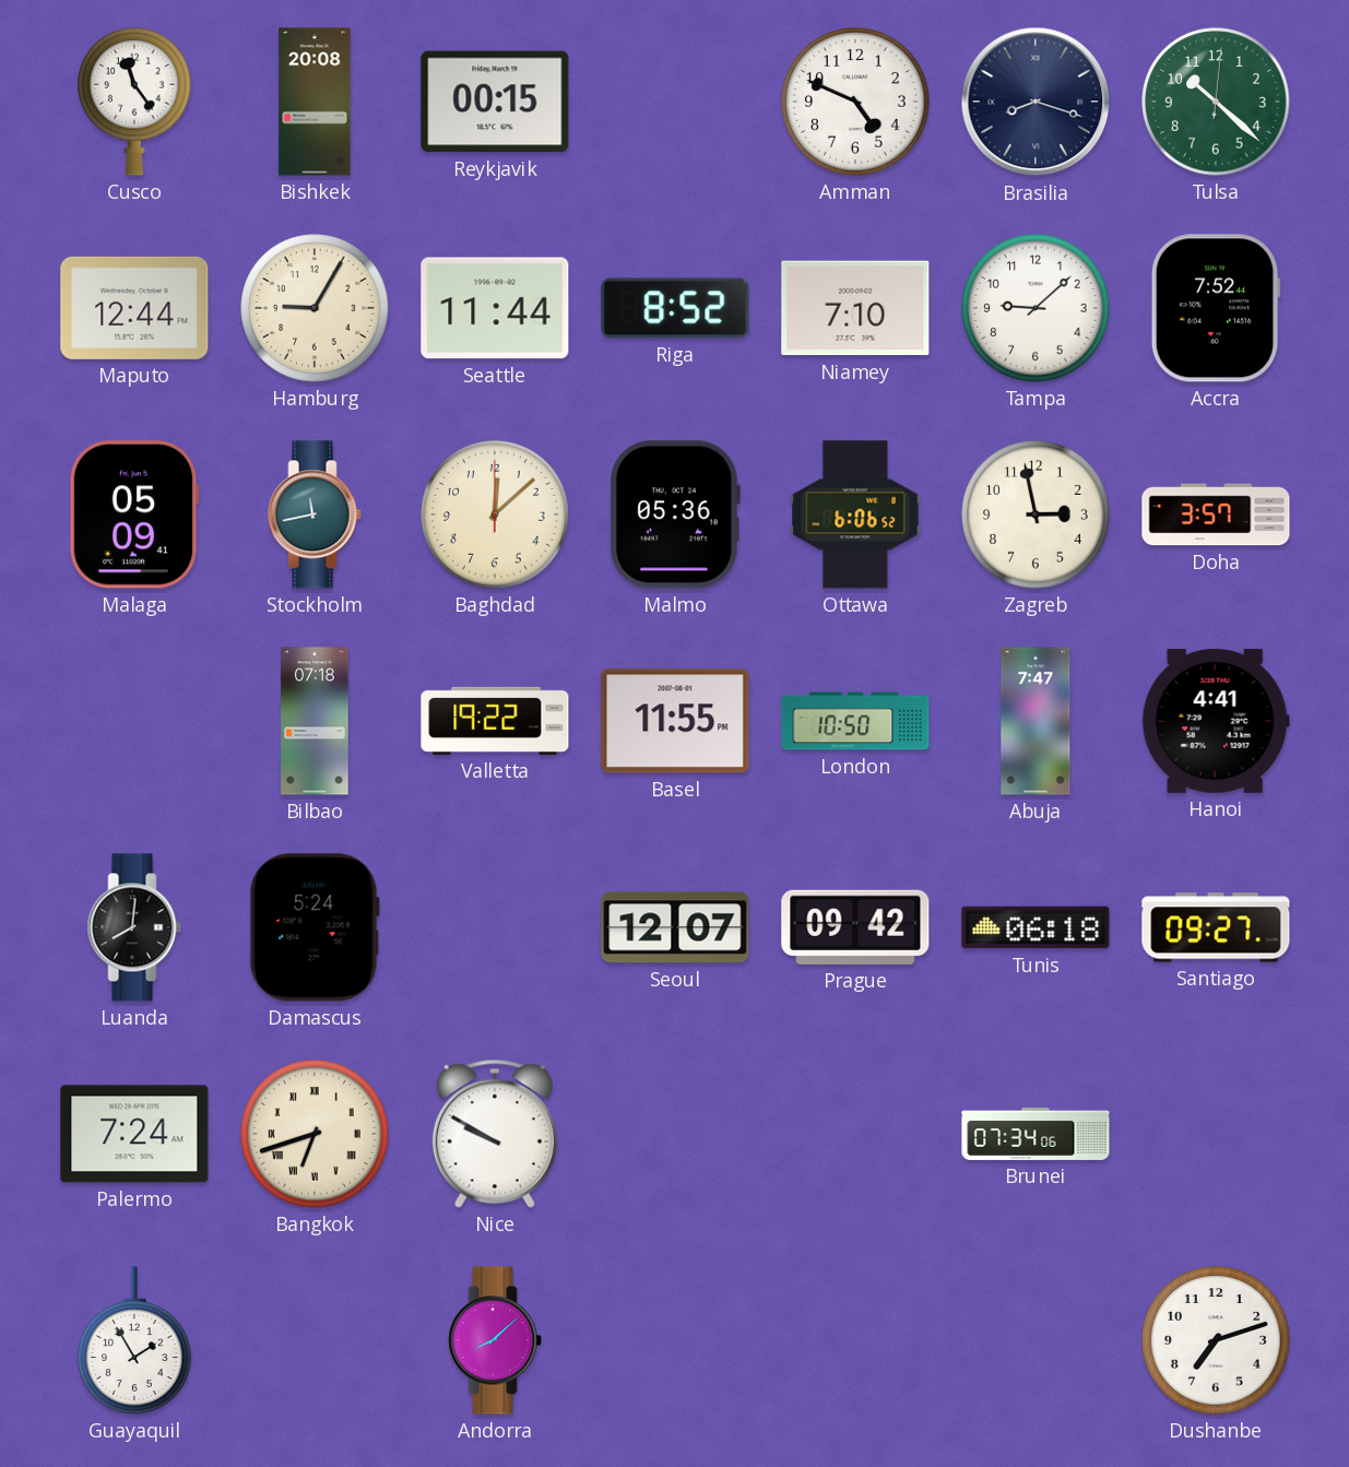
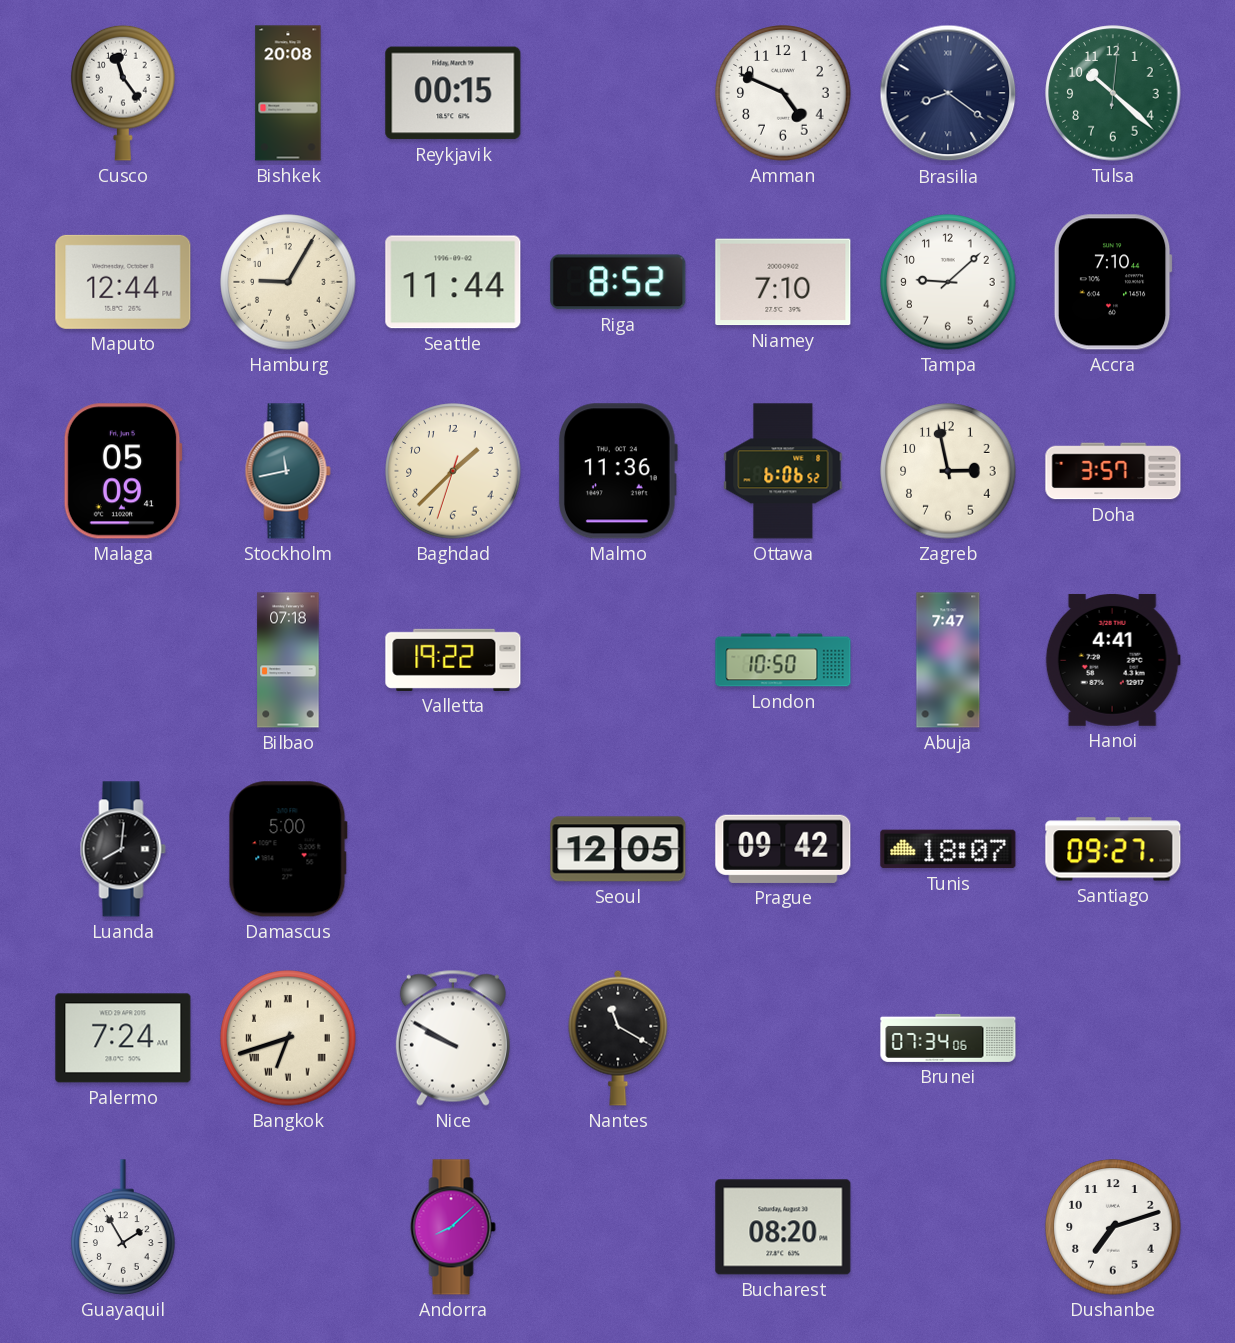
Brasilia: 8:18 -> 8:21
Accra: 7:52 -> 7:10
Baghdad: 12:08 -> 1:37
Malmo: 05:36 -> 11:36
Basel: 11:55 -> none
Damascus: 5:24 -> 5:00
Seoul: 12:07 -> 12:05
Tunis: 06:18 -> 18:07
Nantes: none -> 11:20
Bucharest: none -> 08:20
